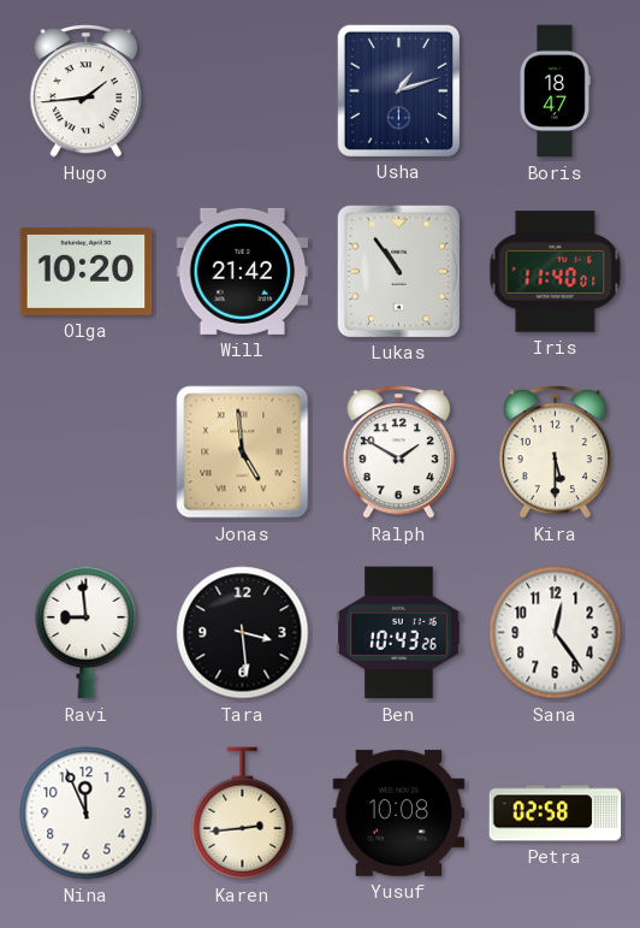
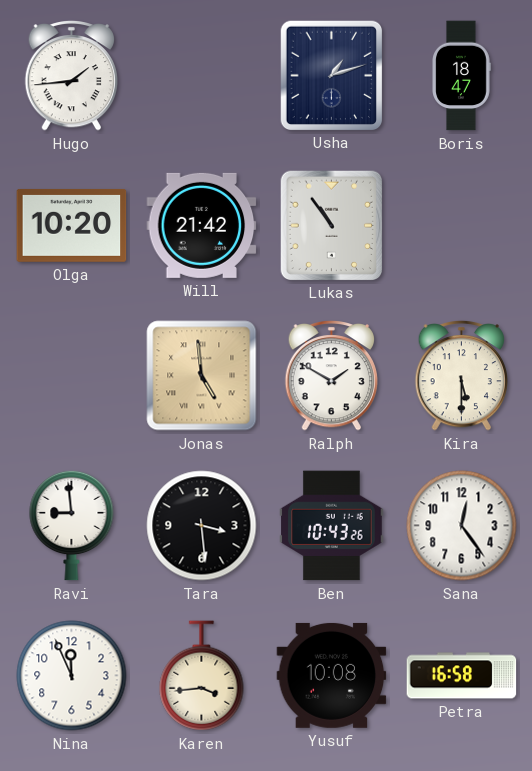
Iris: 11:40 -> none
Karen: 2:44 -> 3:44
Petra: 02:58 -> 16:58
